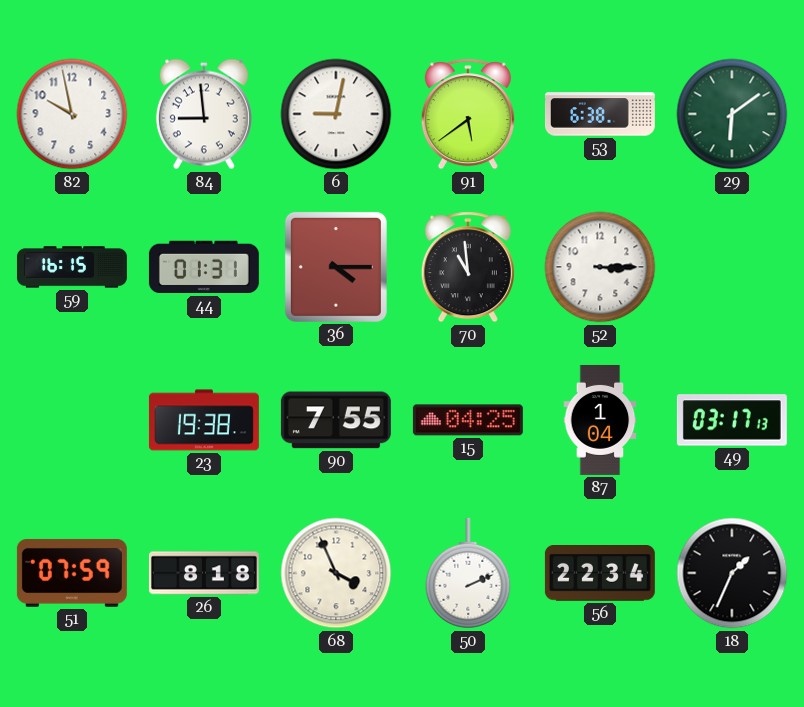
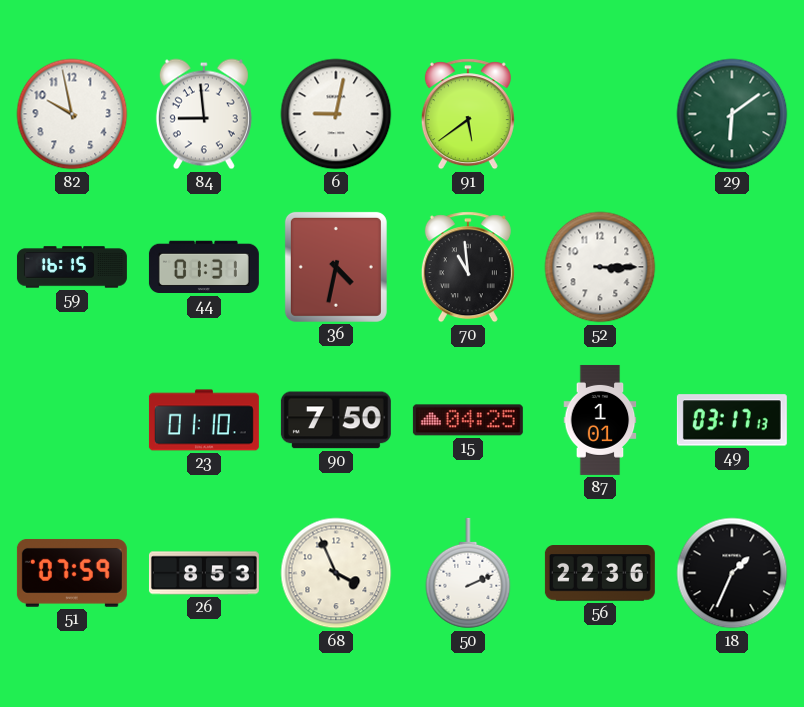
53: 6:38 -> none
36: 4:15 -> 4:32
23: 19:38 -> 01:10
90: 7:55 -> 7:50
87: 1:04 -> 1:01
26: 8:18 -> 8:53
56: 22:34 -> 22:36
